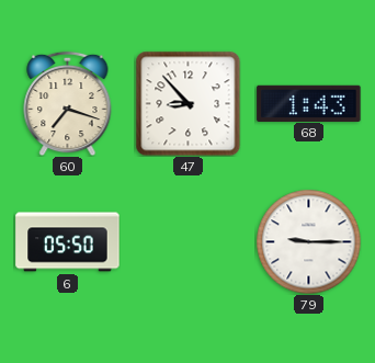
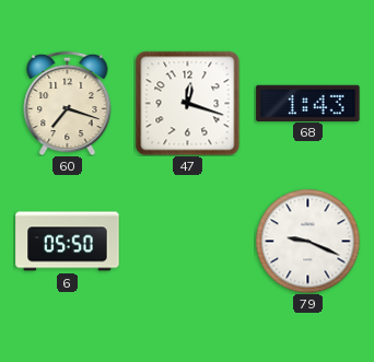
47: 8:53 -> 12:18
79: 9:15 -> 9:19
